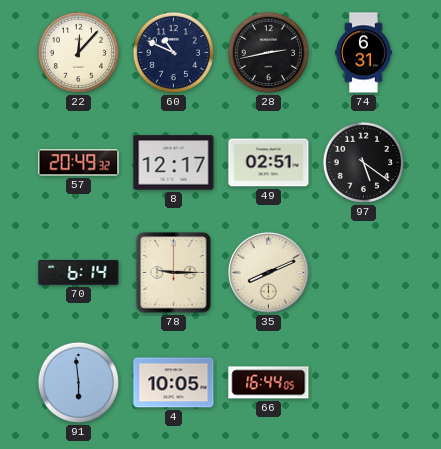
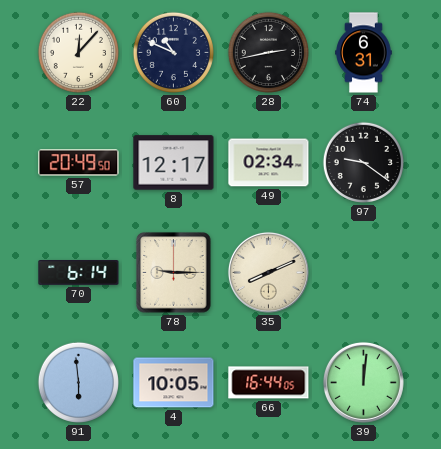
57: 20:49:32 -> 20:49:50
49: 02:51 -> 02:34
97: 5:21 -> 9:21
39: none -> 12:01
